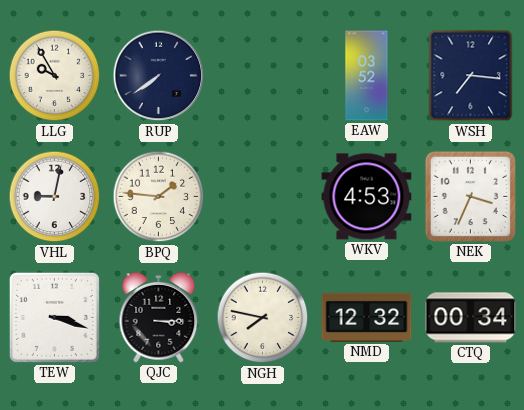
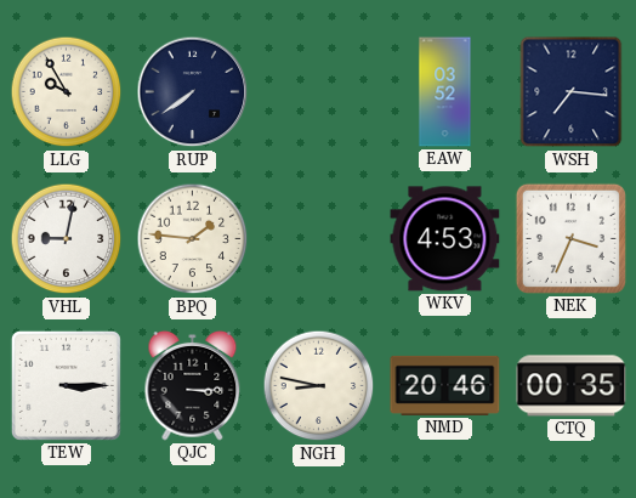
TEW: 3:18 -> 3:15
NGH: 7:47 -> 8:47
NMD: 12:32 -> 20:46
CTQ: 00:34 -> 00:35
